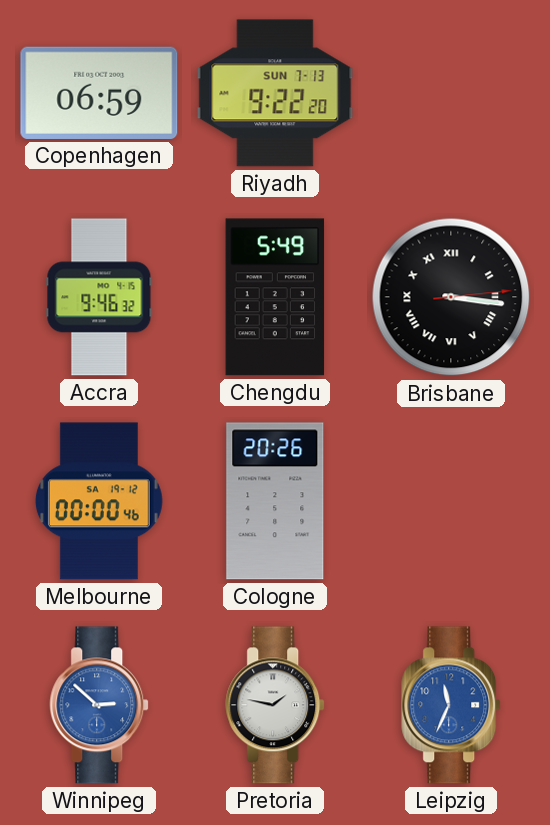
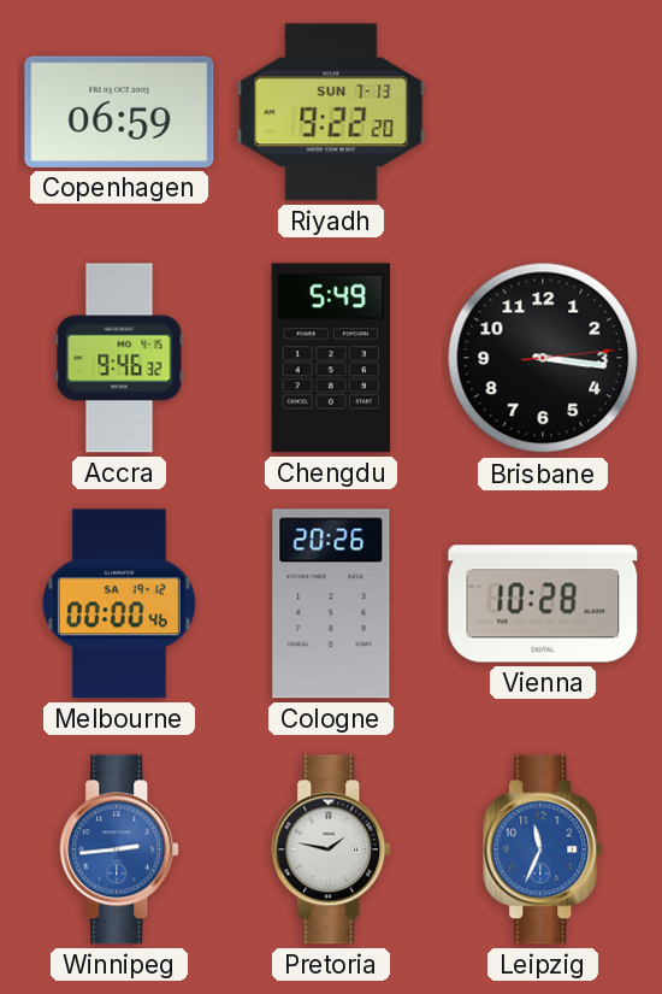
Brisbane numerals: Roman -> Arabic
Vienna: none -> 10:28
Winnipeg: 2:52 -> 2:44
